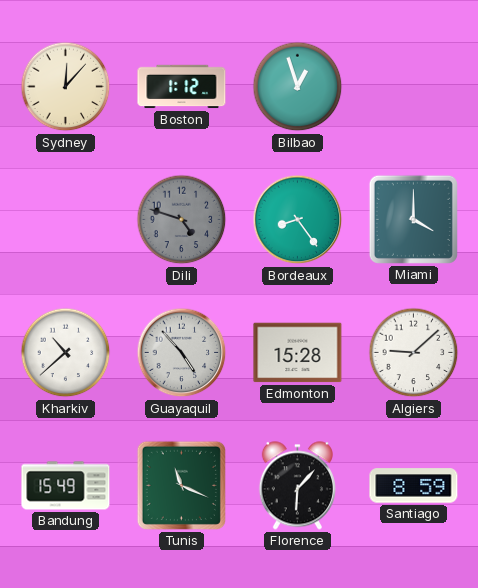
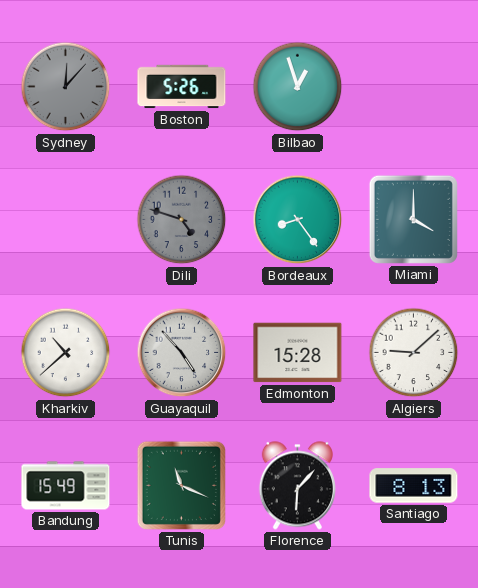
Sydney dial: cream -> grey
Boston: 1:12 -> 5:26
Santiago: 8:59 -> 8:13
